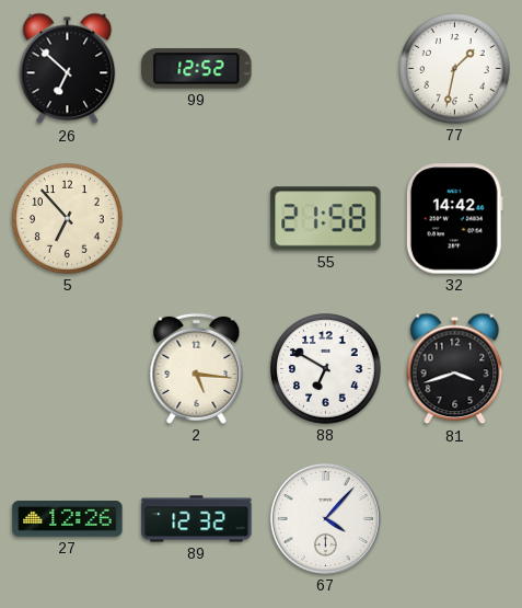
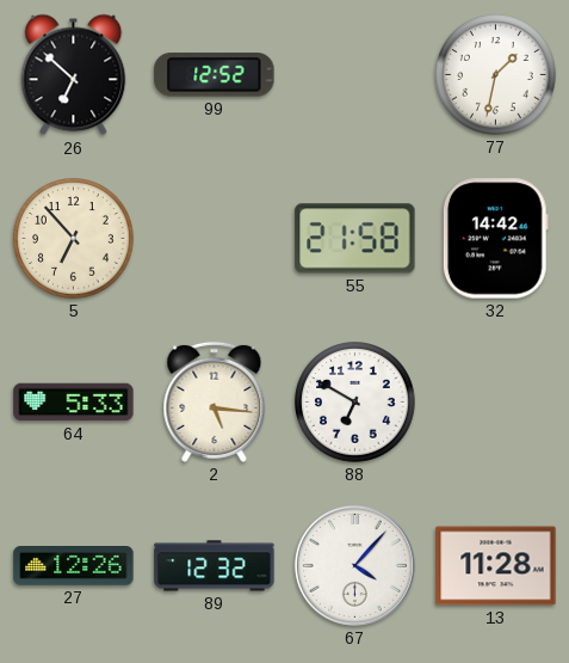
64: none -> 5:33
81: 3:42 -> none
13: none -> 11:28
